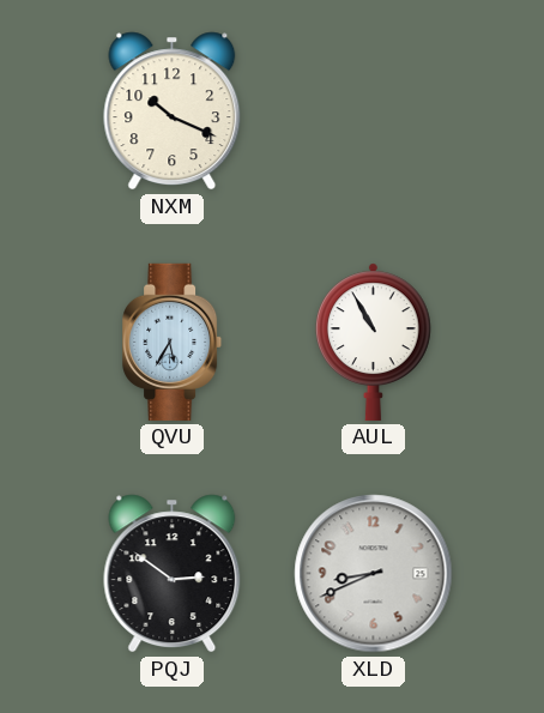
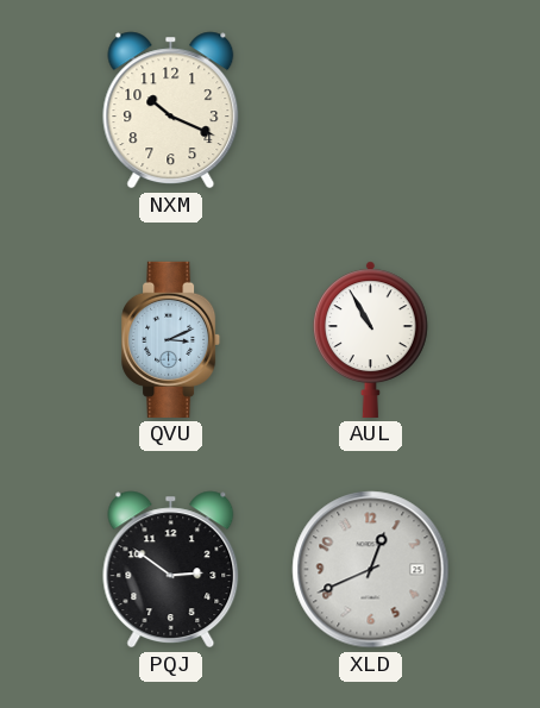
QVU: 5:35 -> 3:11
XLD: 8:41 -> 12:41
